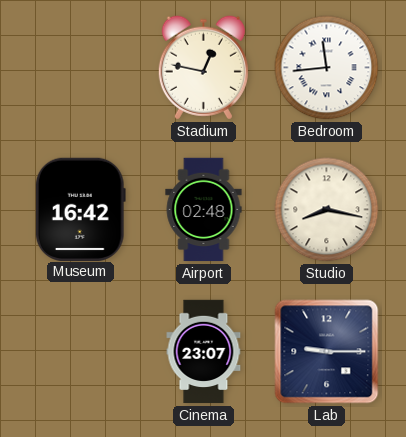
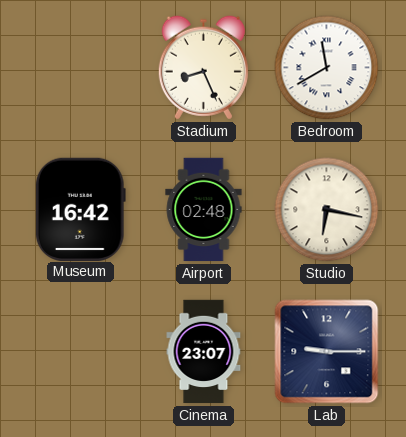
Stadium: 12:47 -> 8:26
Bedroom: 11:44 -> 11:40
Studio: 8:17 -> 6:17
